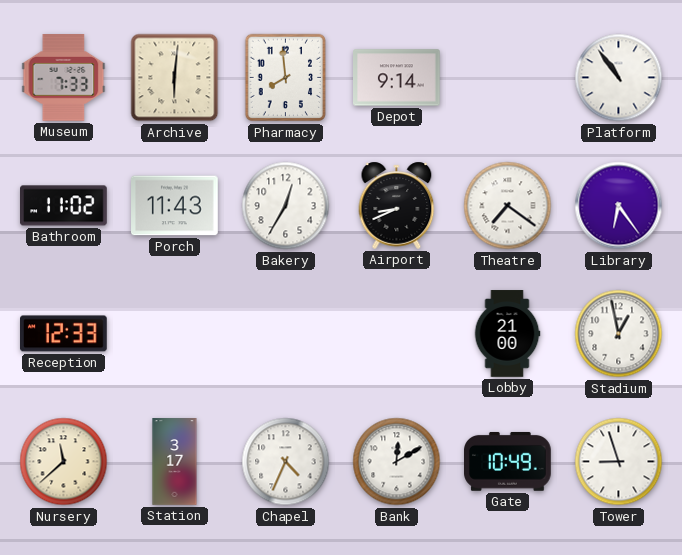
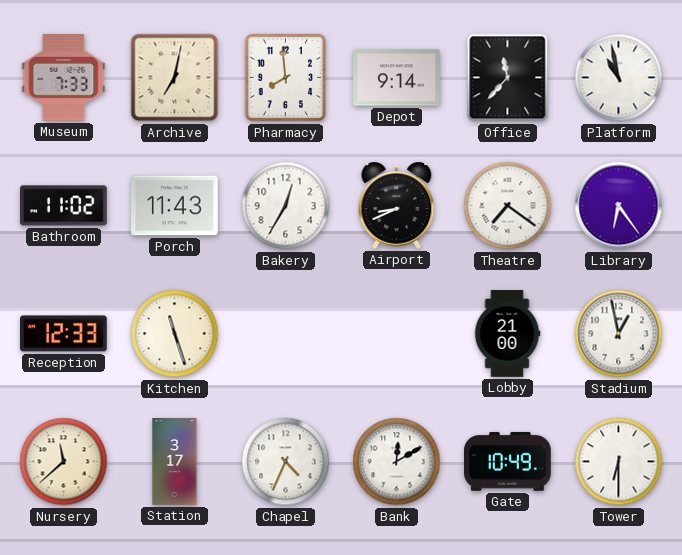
Archive: 6:01 -> 7:02
Office: none -> 11:37
Platform: 10:54 -> 10:58
Kitchen: none -> 11:27
Tower: 8:57 -> 6:30
